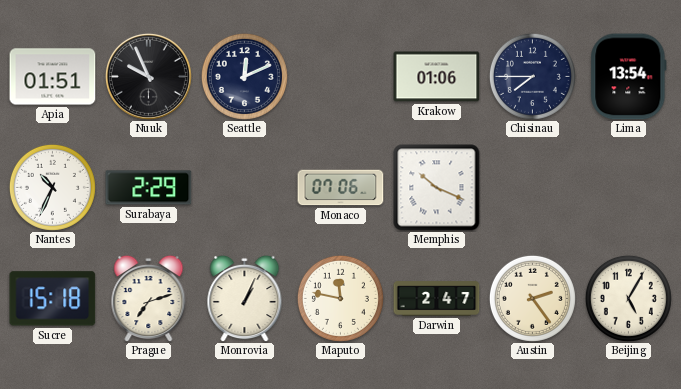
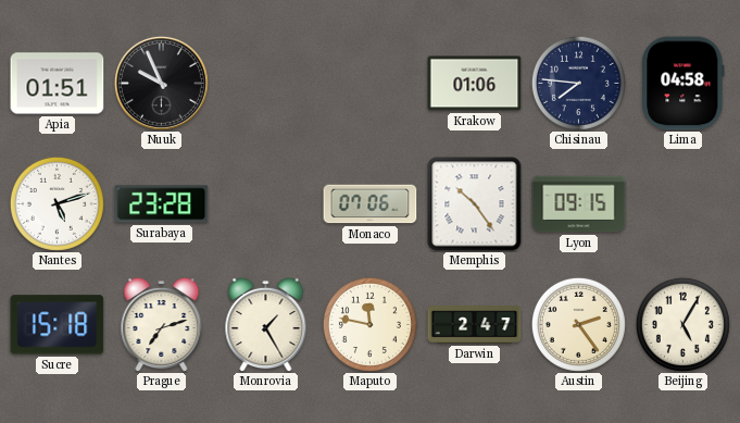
Seattle: 12:11 -> none
Chisinau: 7:45 -> 7:46
Lima: 13:54 -> 04:58
Nantes: 10:34 -> 5:12
Surabaya: 2:29 -> 23:28
Memphis: 10:19 -> 10:24
Lyon: none -> 09:15
Monrovia: 1:04 -> 1:25
